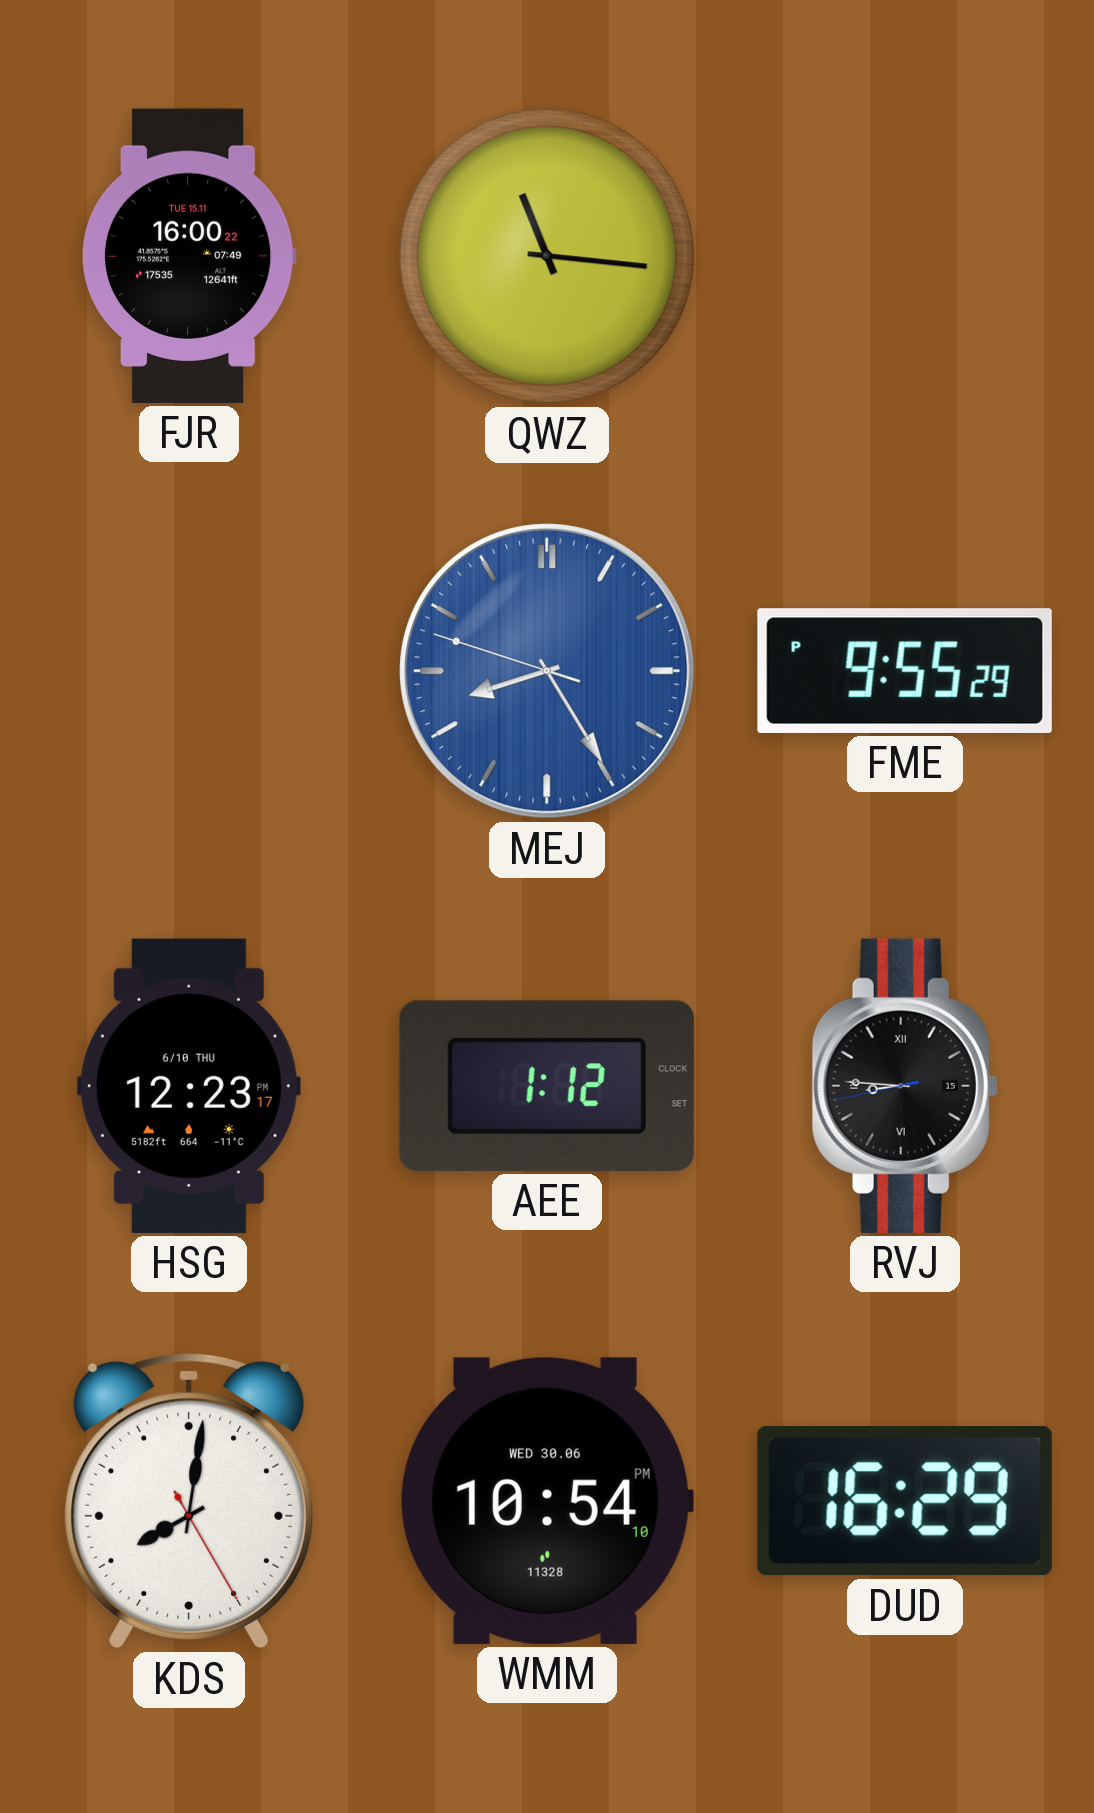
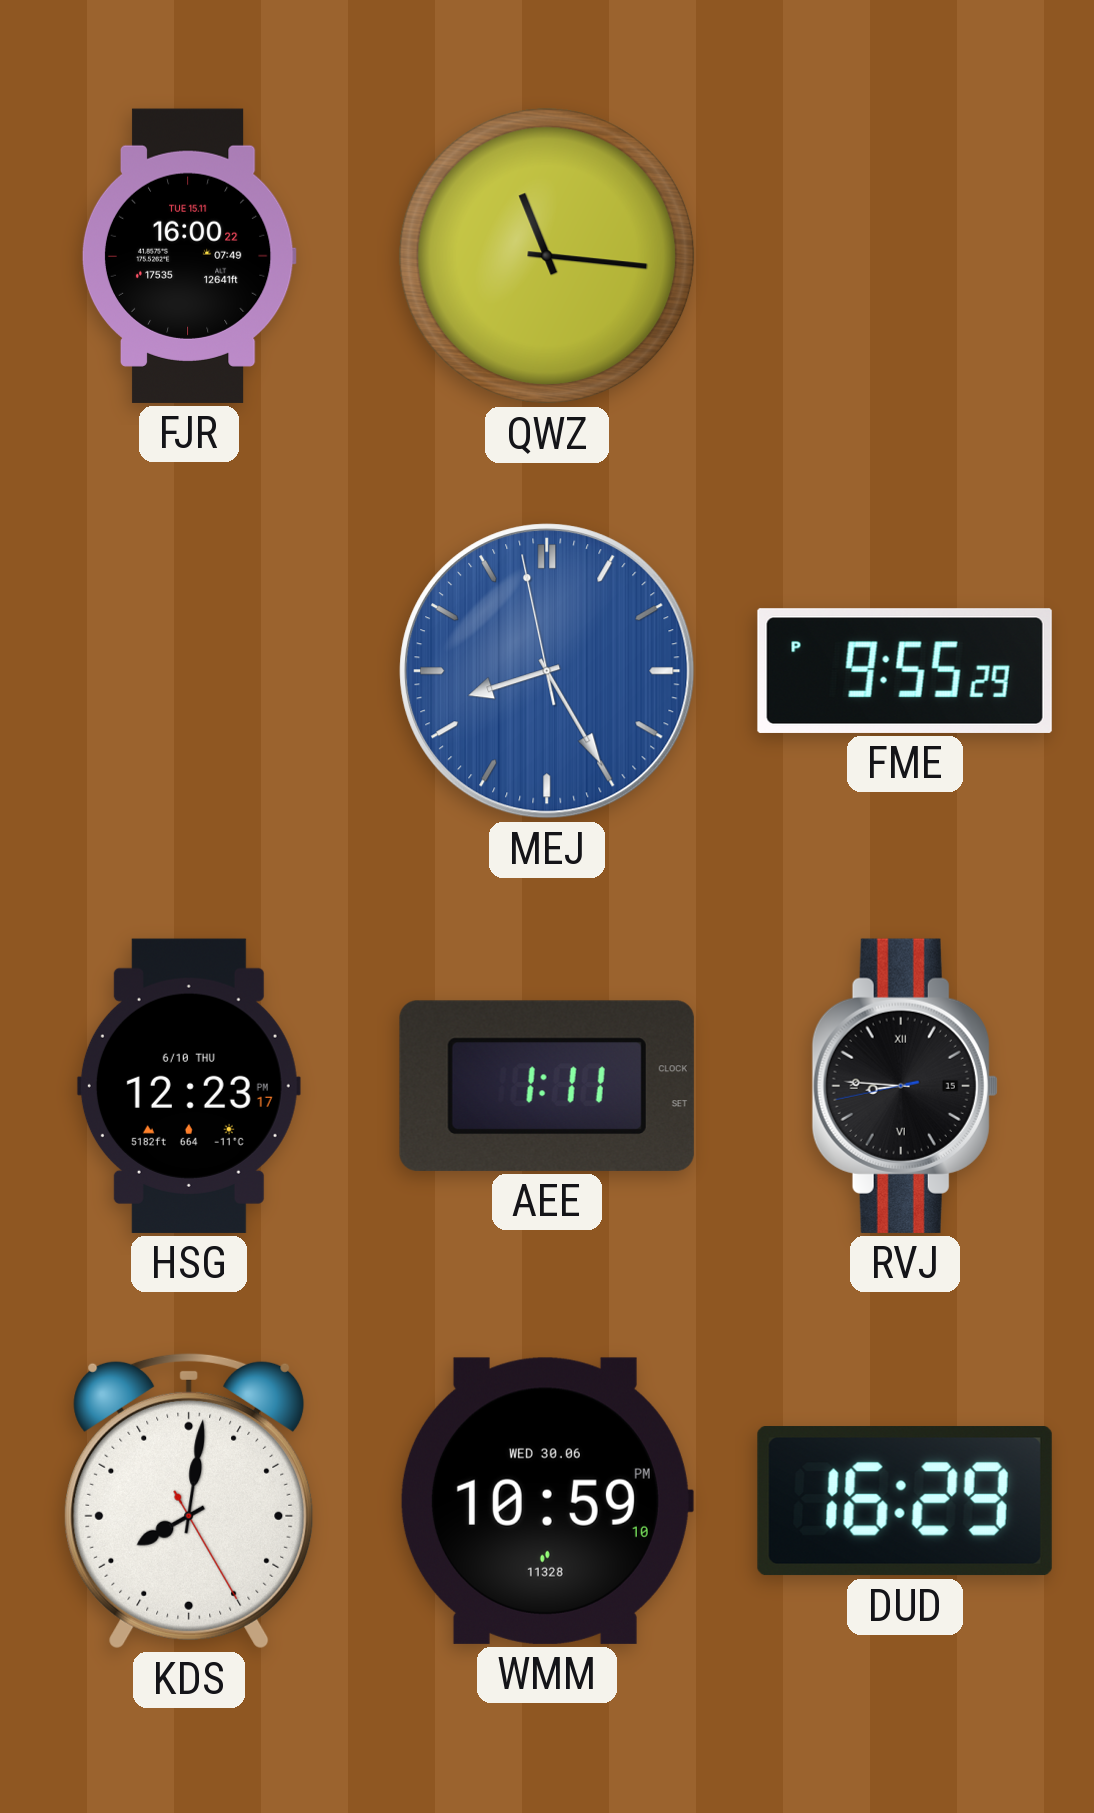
MEJ: 8:24:48 -> 8:24:58
AEE: 1:12 -> 1:11
WMM: 10:54 -> 10:59
